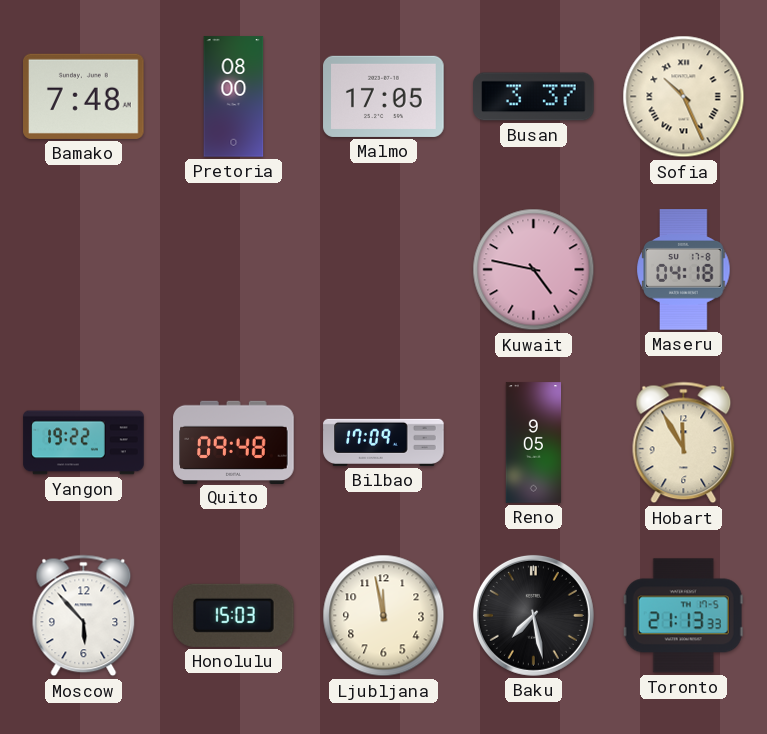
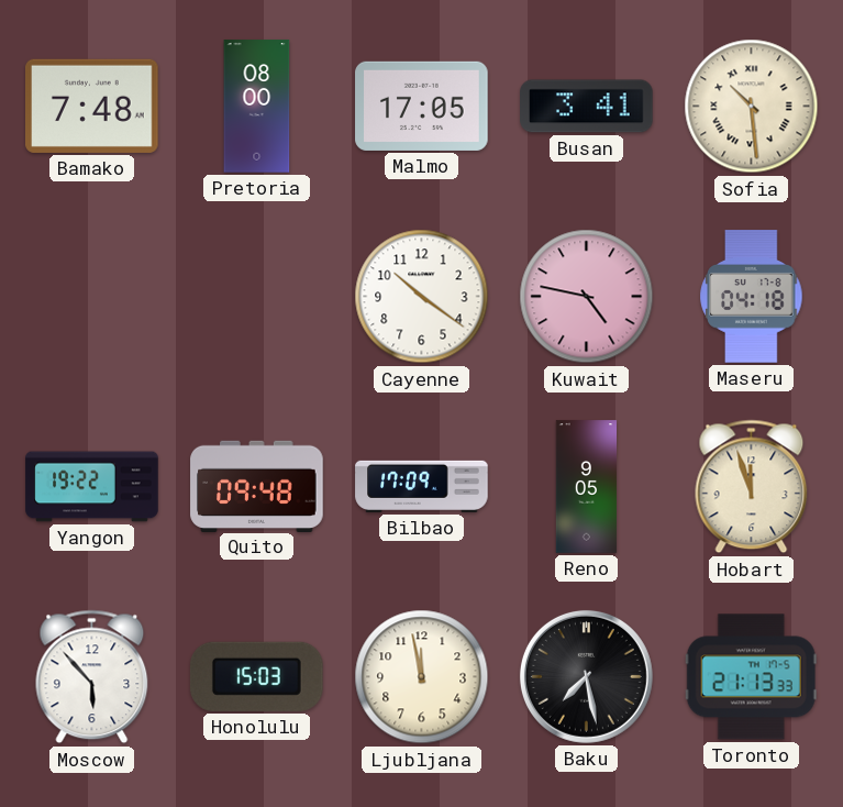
Busan: 3:37 -> 3:41
Sofia: 10:26 -> 10:29
Cayenne: none -> 10:21
Hobart: 11:55 -> 11:57
